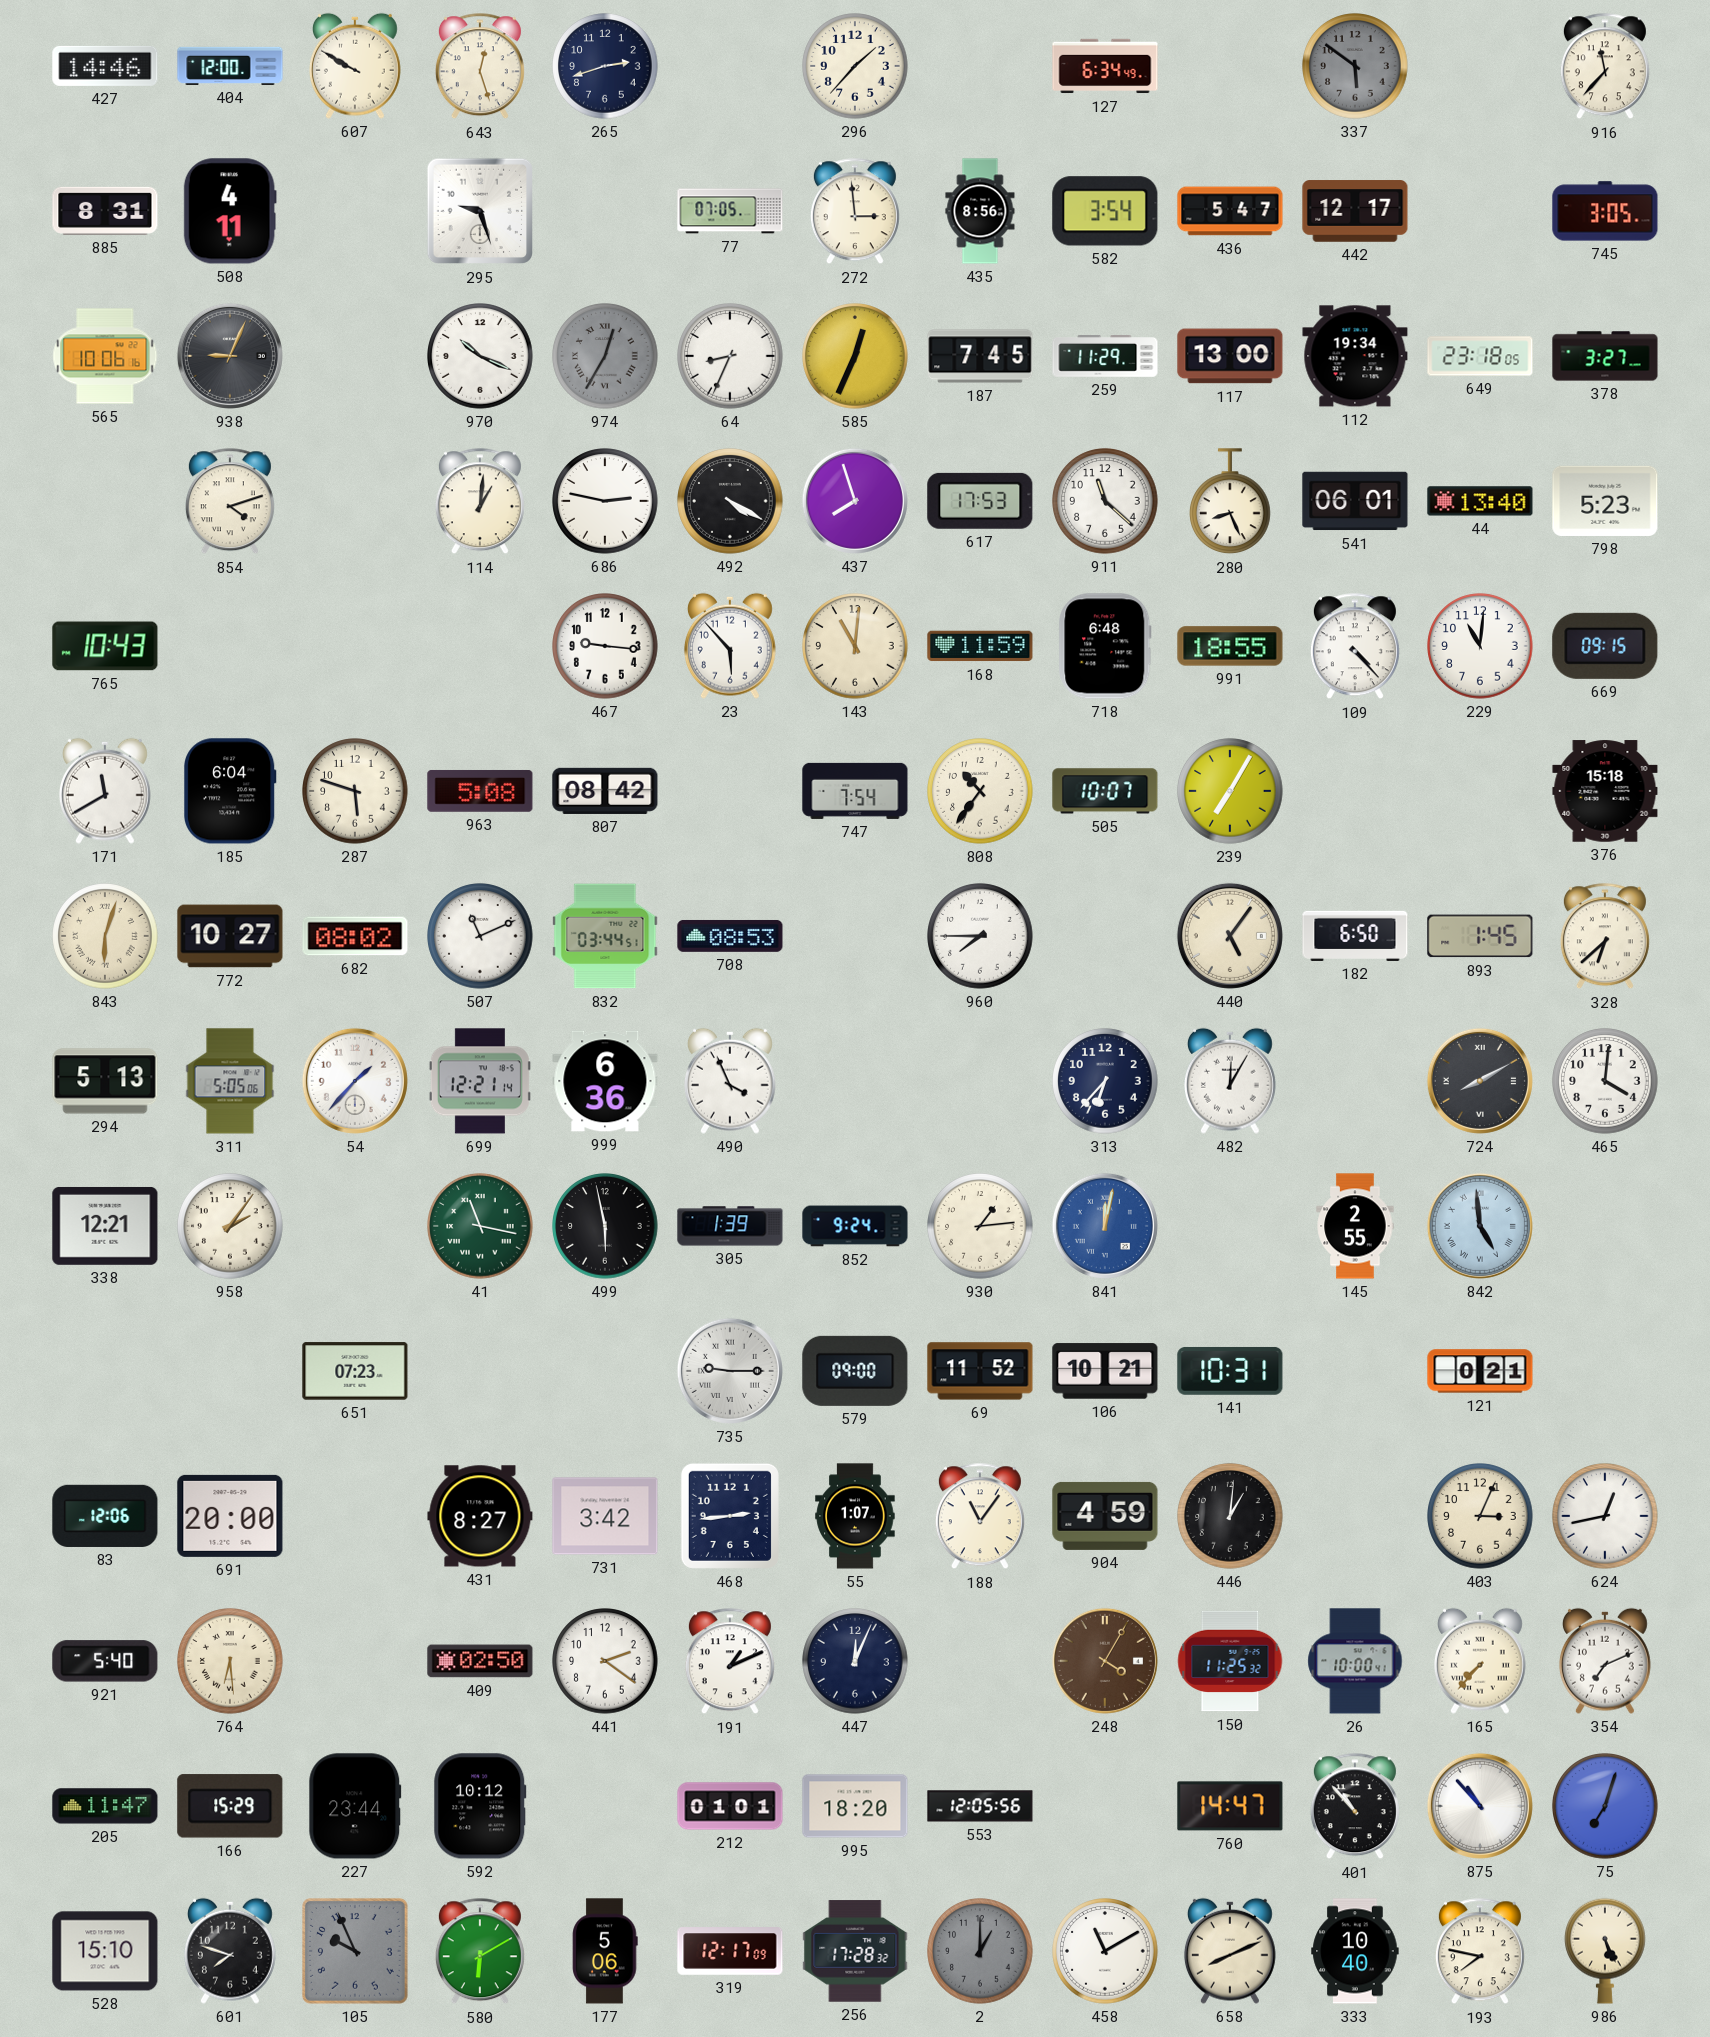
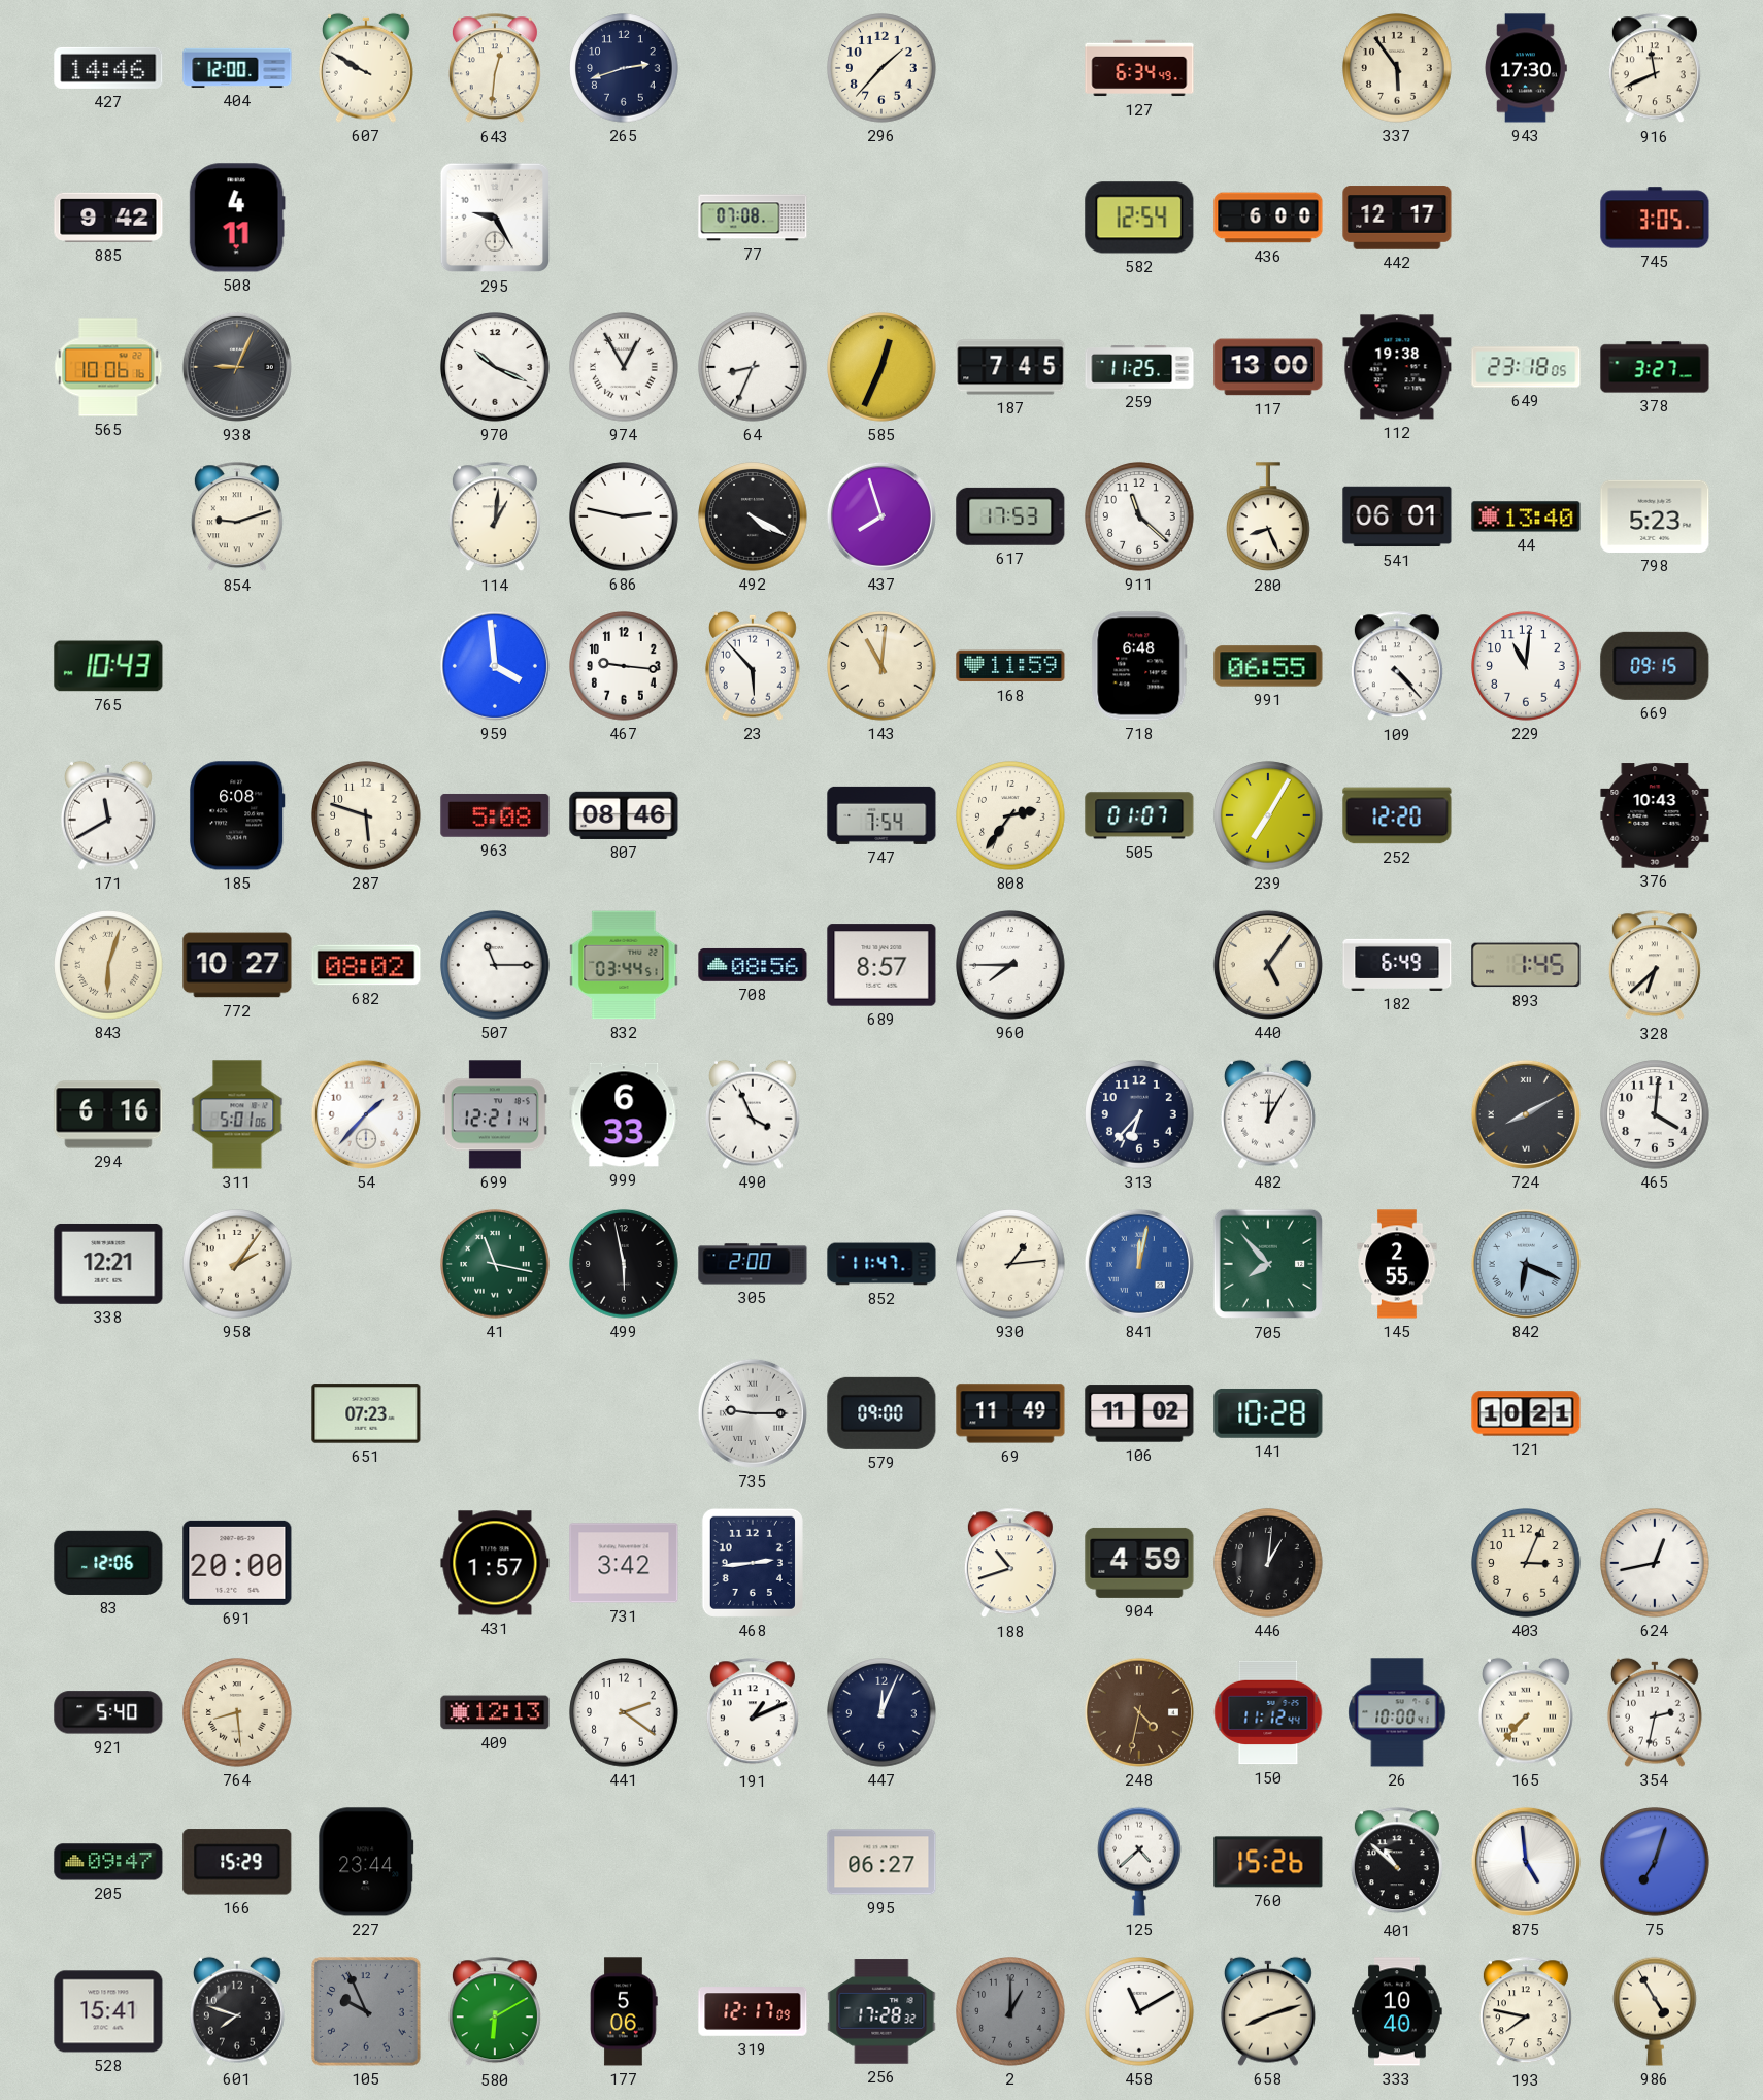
643: 12:27 -> 12:31
337: 5:51 -> 5:54
337 dial: grey -> cream
943: none -> 17:30
916: 11:37 -> 11:41
885: 8:31 -> 9:42
295: 9:27 -> 9:25
77: 07:05 -> 07:08
272: 2:59 -> none
435: 8:56 -> none
582: 3:54 -> 12:54
436: 5:47 -> 6:00
974: 12:35 -> 12:55
974 dial: grey -> white
259: 11:29 -> 11:25
112: 19:34 -> 19:38
854: 4:12 -> 9:12
959: none -> 3:59
991: 18:55 -> 06:55
185: 6:04 -> 6:08
807: 08:42 -> 08:46
808: 10:36 -> 2:36
505: 10:07 -> 01:07
252: none -> 12:20
376: 15:18 -> 10:43
507: 11:11 -> 11:15
708: 08:53 -> 08:56
689: none -> 8:57
182: 6:50 -> 6:49
294: 5:13 -> 6:16
311: 5:05 -> 5:01
999: 6:36 -> 6:33
305: 1:39 -> 2:00
852: 9:24 -> 11:47
705: none -> 7:53
842: 4:59 -> 6:19
69: 11:52 -> 11:49
106: 10:21 -> 11:02
141: 10:31 -> 10:28
121: 0:21 -> 10:21
431: 8:27 -> 1:57
55: 1:07 -> none
188: 11:06 -> 10:42
764: 6:29 -> 8:29
409: 02:50 -> 12:13
248: 4:05 -> 4:32
150: 11:25 -> 11:12
354: 7:11 -> 2:32
205: 11:47 -> 09:47
592: 10:12 -> none
212: 01:01 -> none
995: 18:20 -> 06:27
553: 12:05 -> none
125: none -> 4:38
760: 14:47 -> 15:26
401: 10:53 -> 10:52
875: 10:53 -> 4:59
528: 15:10 -> 15:41
658: 8:11 -> 8:12
986: 5:26 -> 4:55
